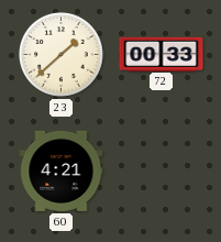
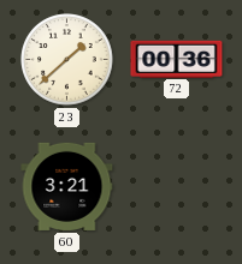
72: 00:33 -> 00:36
60: 4:21 -> 3:21
